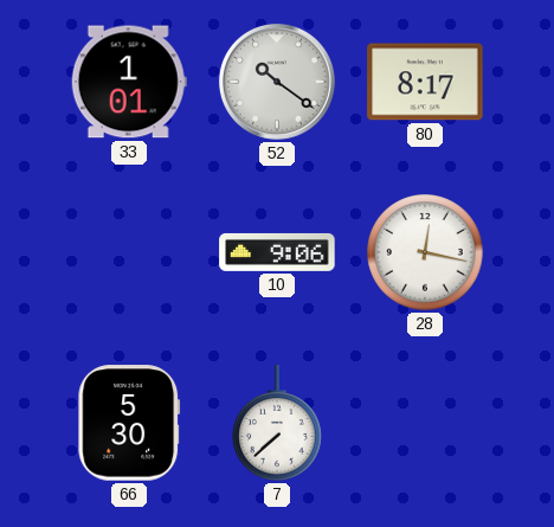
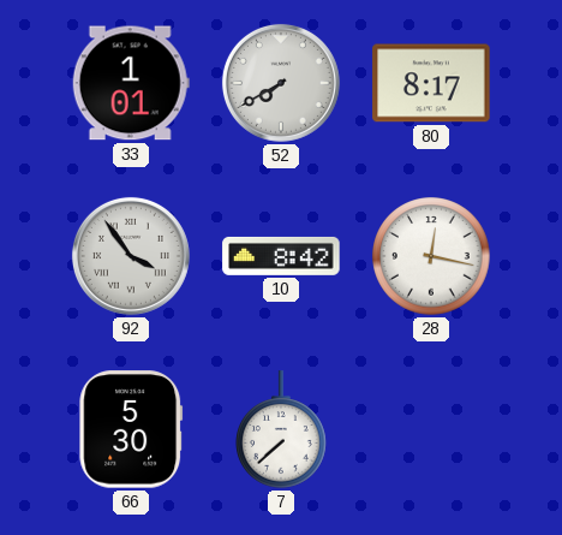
52: 10:21 -> 7:40
92: none -> 3:54
10: 9:06 -> 8:42
